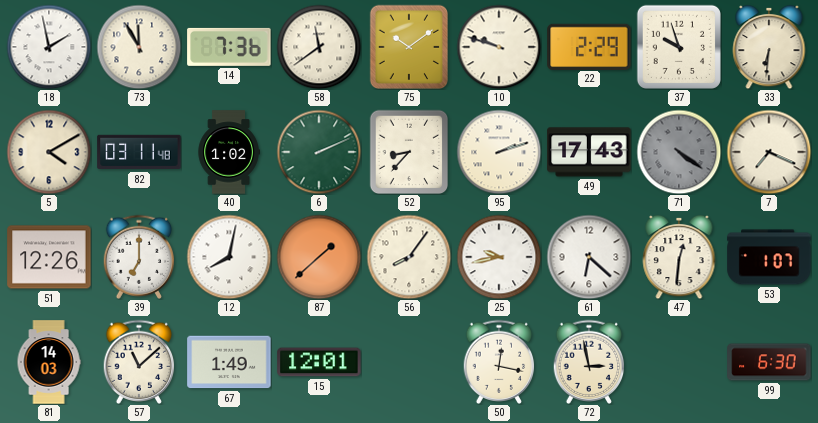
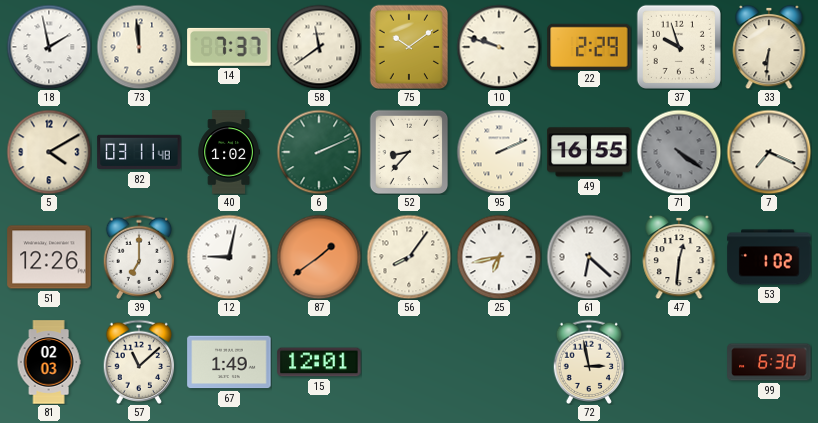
73: 11:55 -> 11:59
14: 7:36 -> 7:37
95: 2:12 -> 2:11
49: 17:43 -> 16:55
12: 8:02 -> 9:02
87: 1:38 -> 1:39
25: 9:43 -> 6:43
53: 1:07 -> 1:02
81: 14:03 -> 02:03
50: 12:17 -> none
